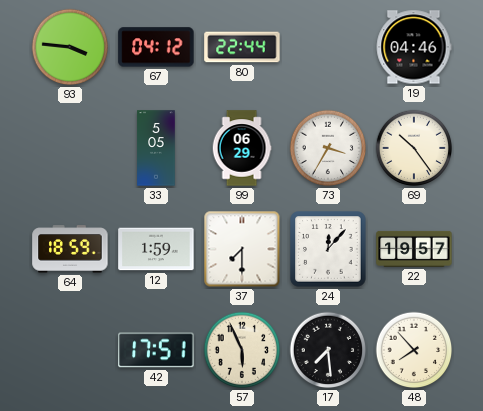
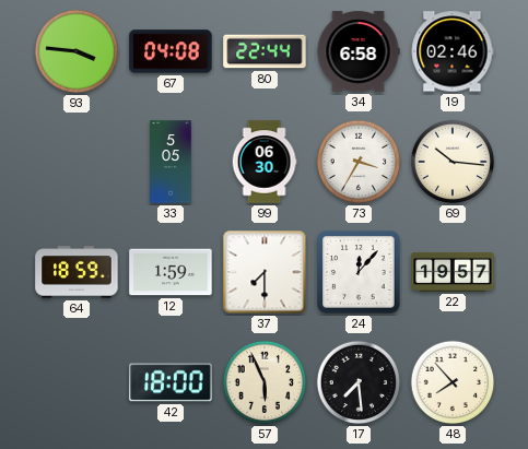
67: 04:12 -> 04:08
34: none -> 6:58
19: 04:46 -> 02:46
99: 06:29 -> 06:30
69: 10:24 -> 10:16
42: 17:51 -> 18:00
